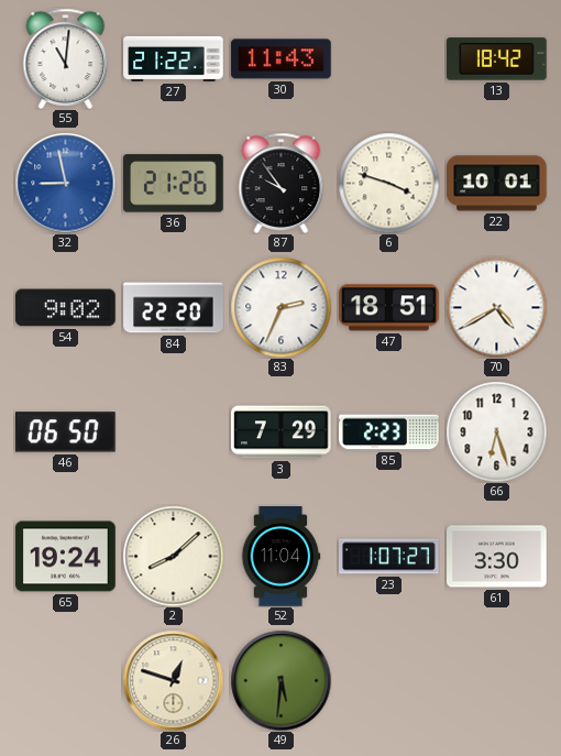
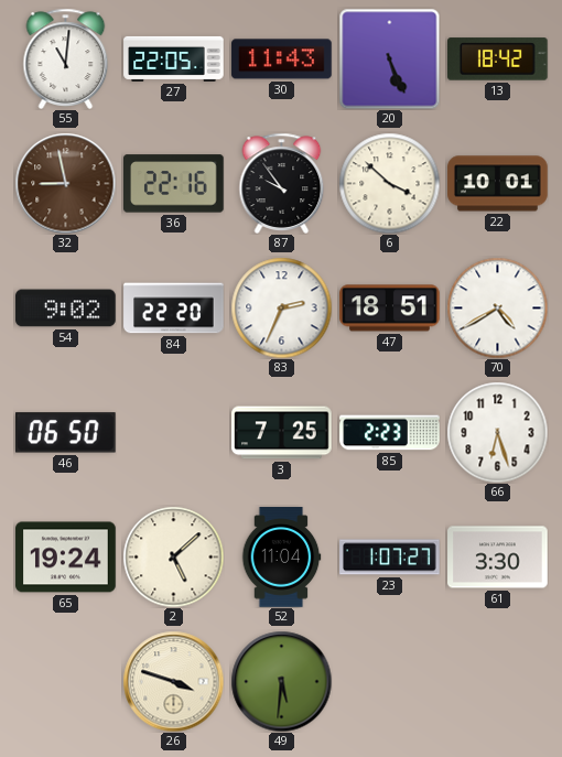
27: 21:22 -> 22:05
20: none -> 5:26
32 dial: blue -> brown
36: 21:26 -> 22:16
6: 3:48 -> 3:52
3: 7:29 -> 7:25
2: 8:08 -> 5:08
26: 12:48 -> 3:48
